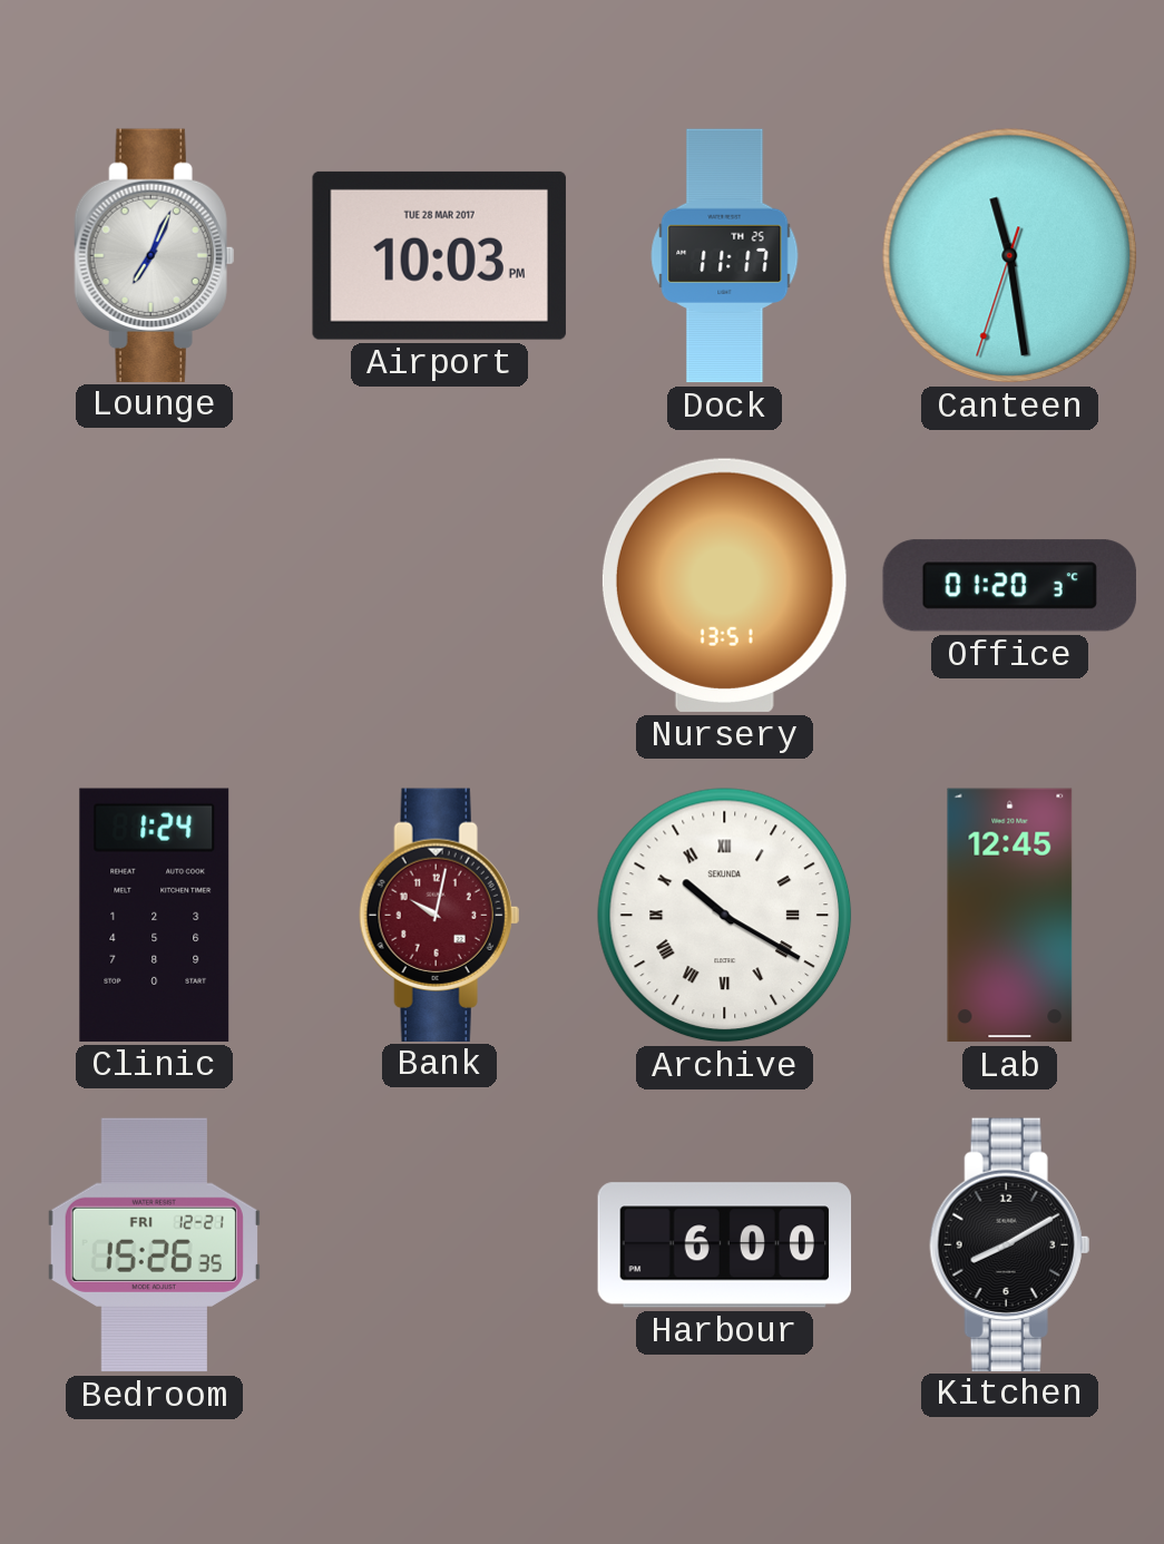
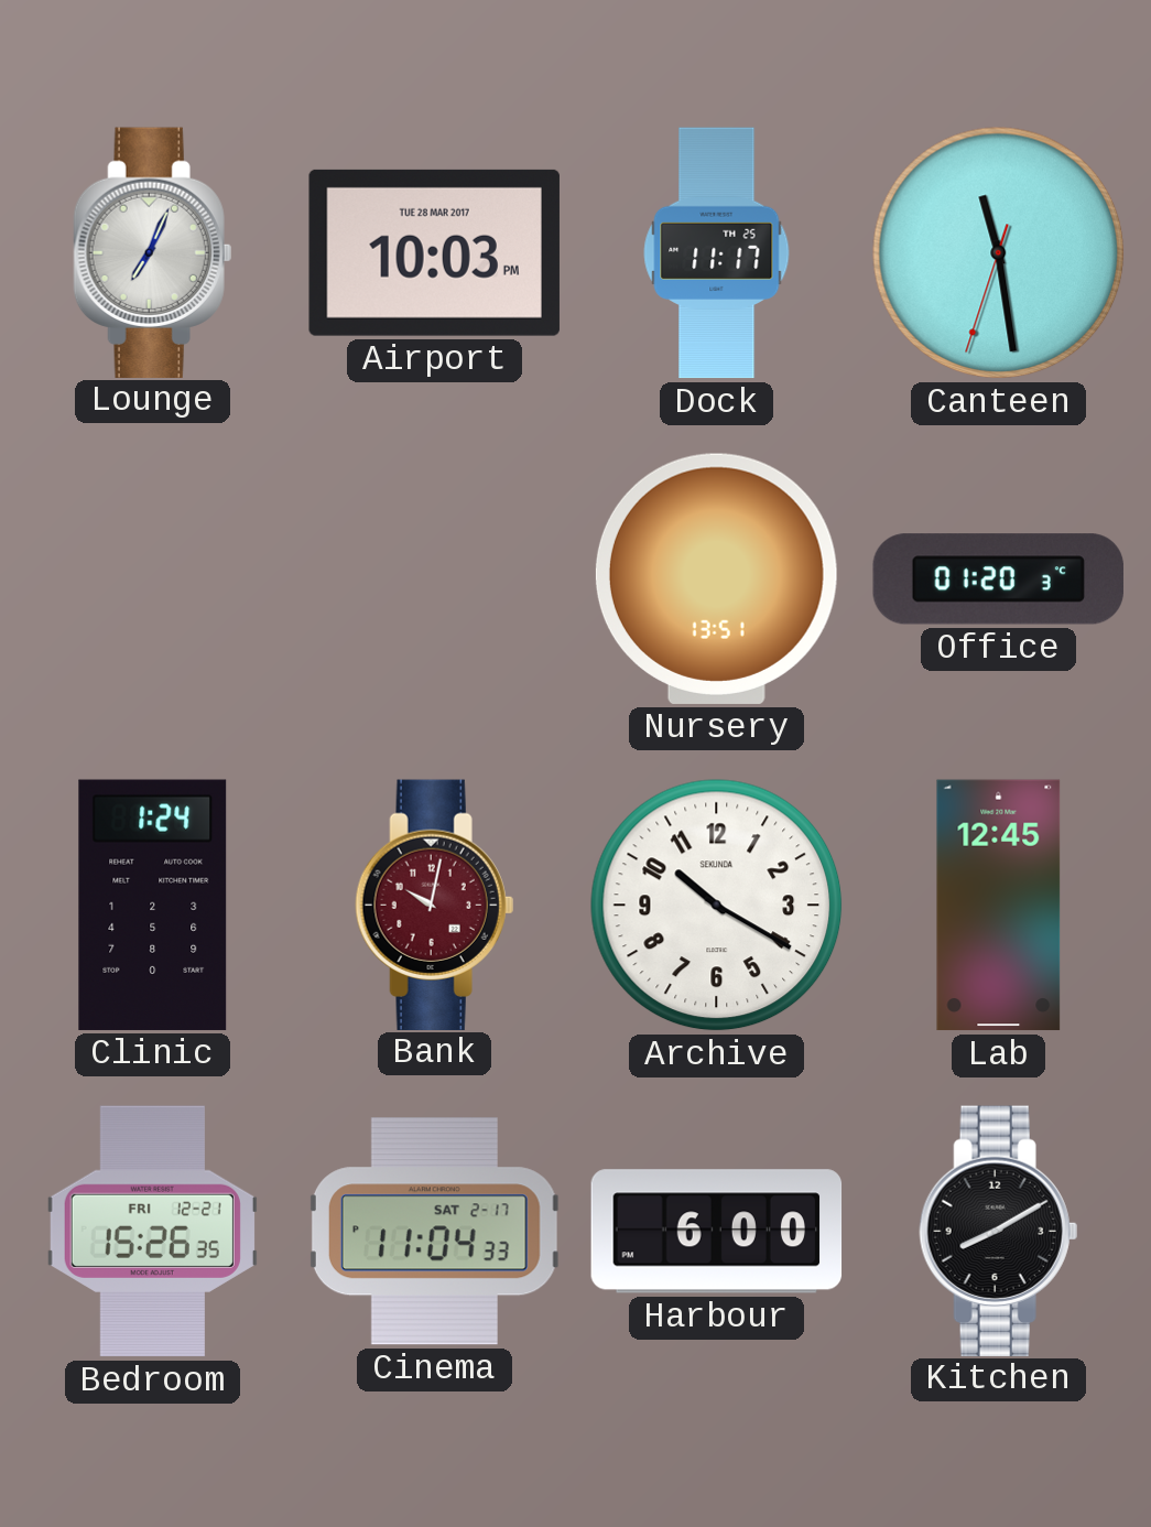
Archive numerals: Roman -> Arabic
Cinema: none -> 11:04
